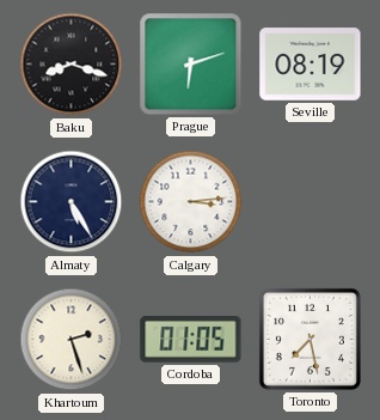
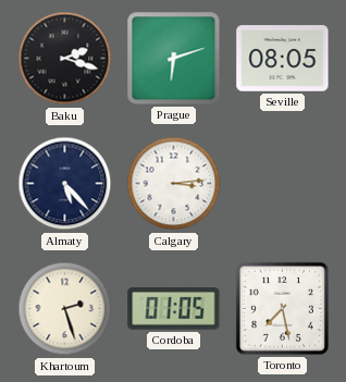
Baku: 8:18 -> 2:18
Seville: 08:19 -> 08:05
Almaty: 5:25 -> 5:23
